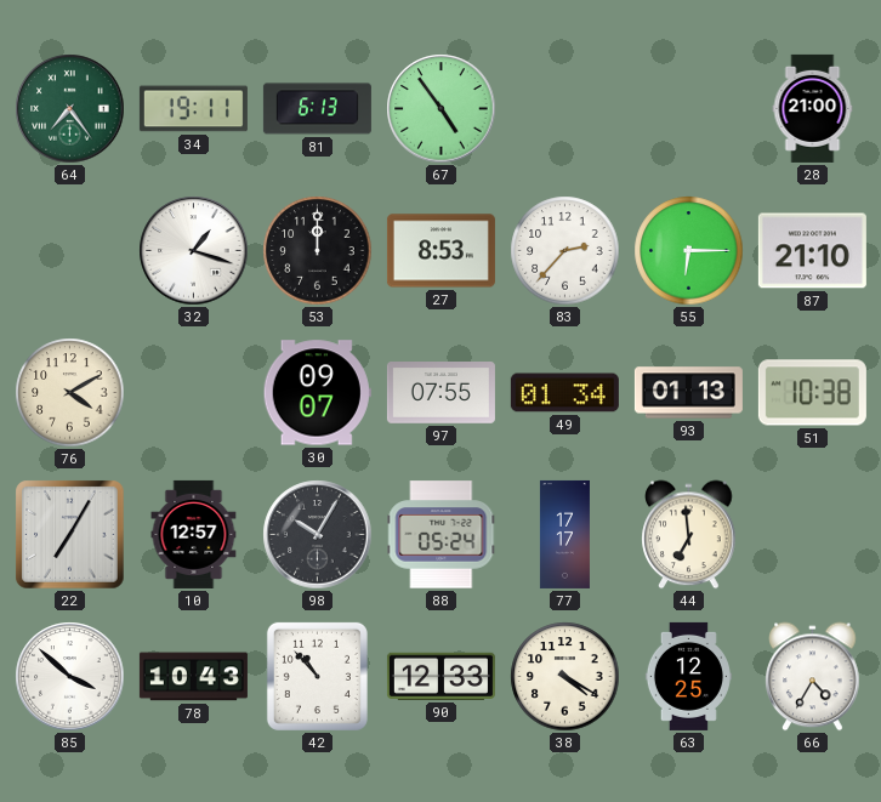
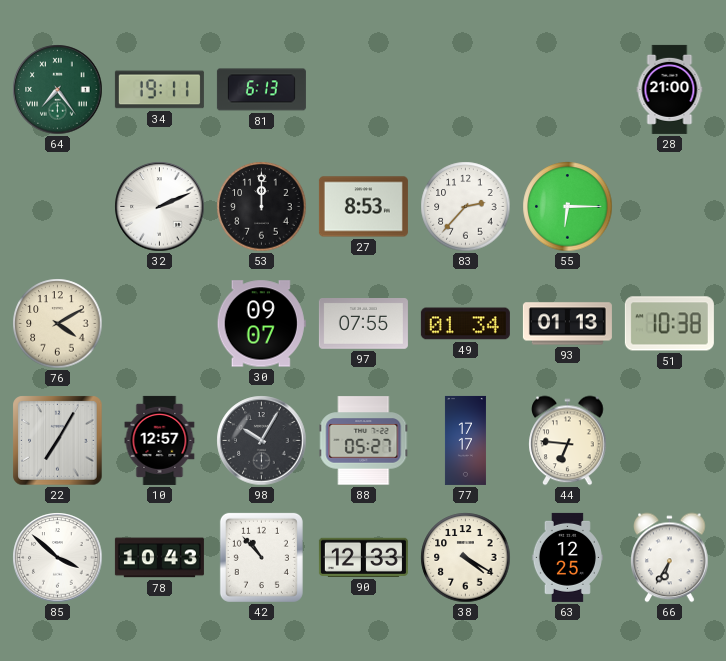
67: 4:54 -> none
32: 1:18 -> 2:11
87: 21:10 -> none
88: 05:24 -> 05:27
44: 6:59 -> 6:46
66: 4:35 -> 6:35
